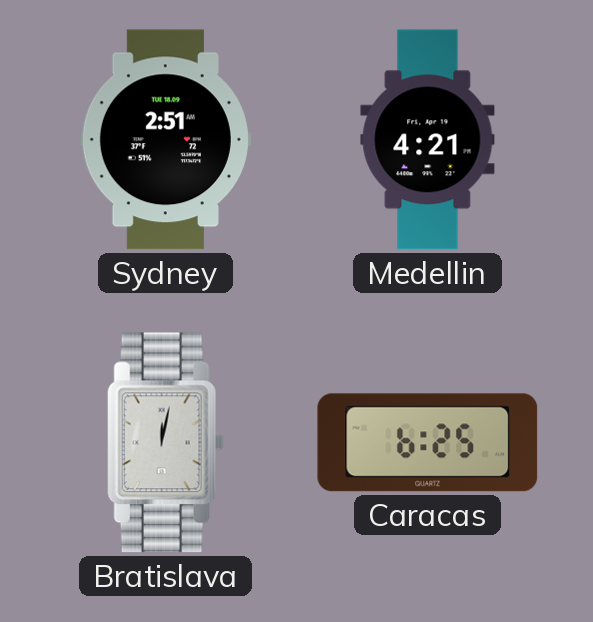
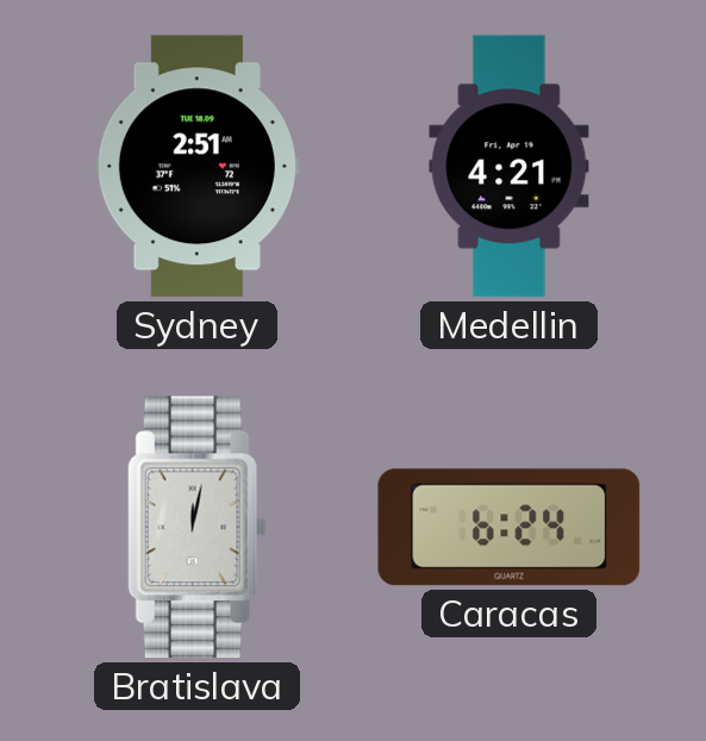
Caracas: 6:25 -> 6:24
